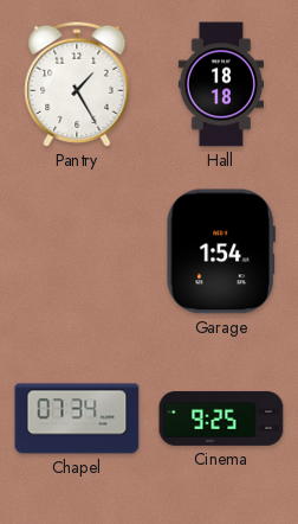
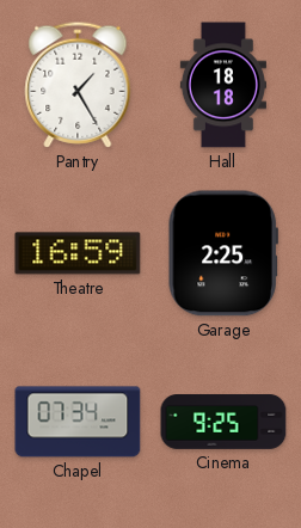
Theatre: none -> 16:59
Garage: 1:54 -> 2:25
